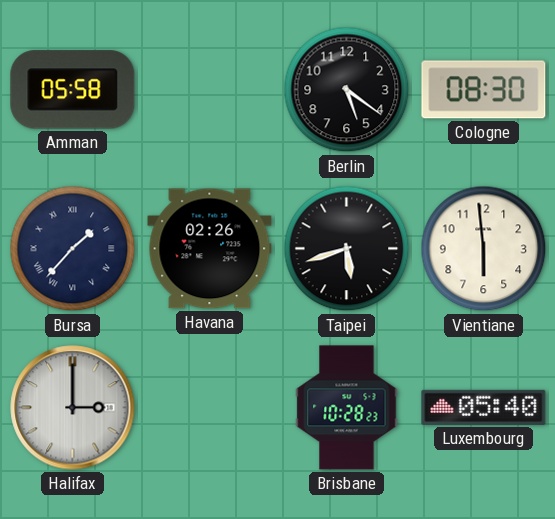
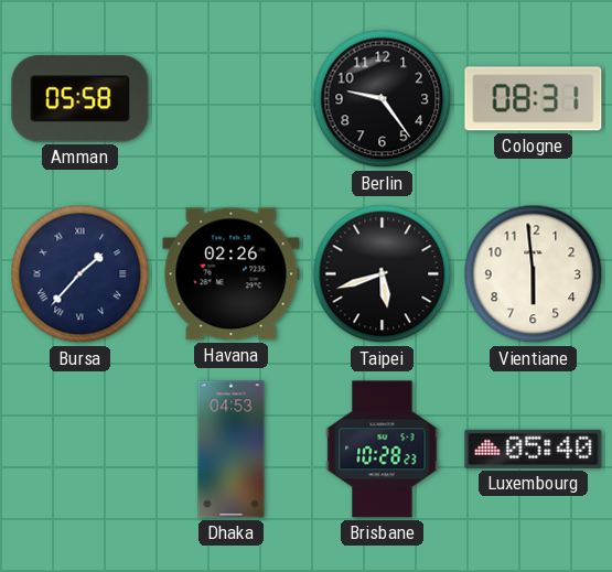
Berlin: 5:21 -> 9:24
Cologne: 08:30 -> 08:31
Halifax: 3:00 -> none
Dhaka: none -> 04:53
